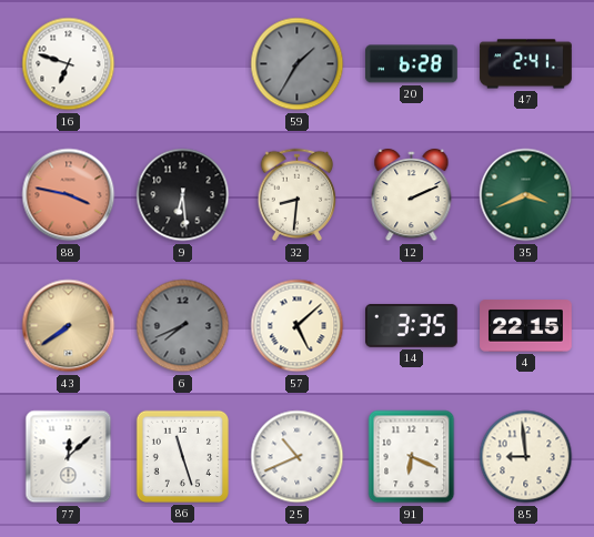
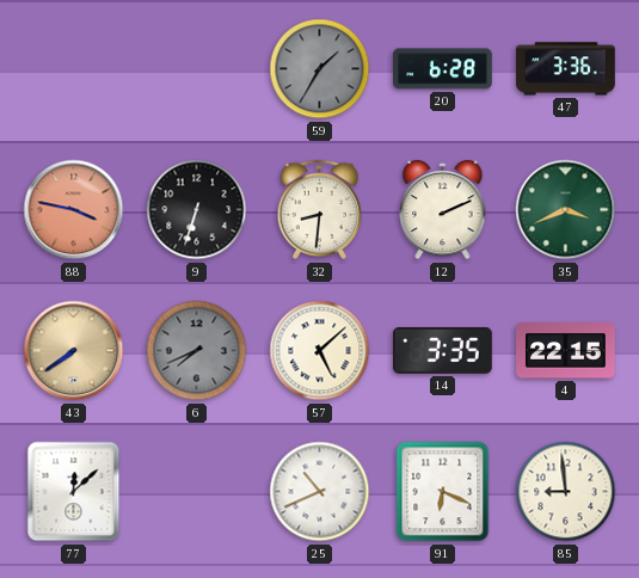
16: 6:48 -> none
47: 2:41 -> 3:36
9: 6:29 -> 6:33
86: 11:27 -> none
